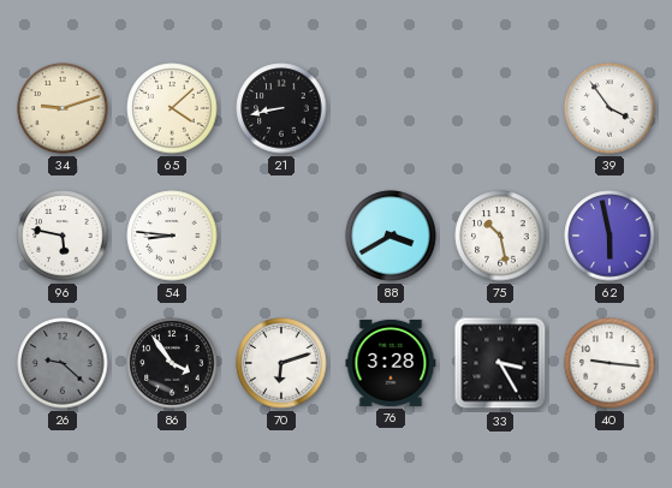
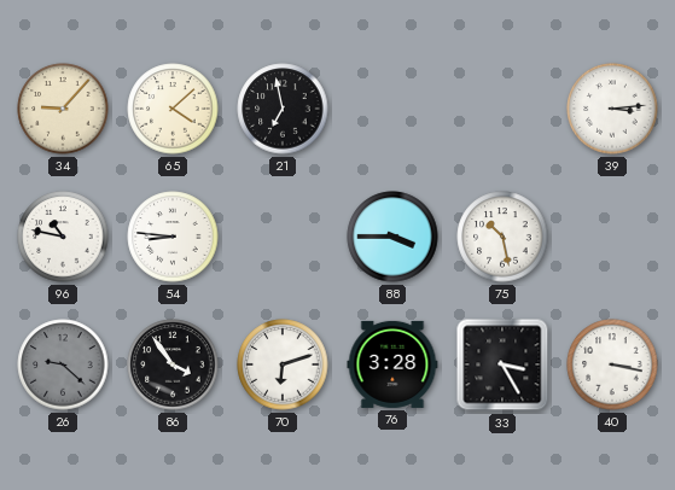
34: 9:12 -> 9:07
21: 8:43 -> 6:58
39: 3:54 -> 3:14
96: 5:47 -> 10:47
88: 3:40 -> 3:45
62: 5:58 -> none
40: 9:16 -> 3:17
